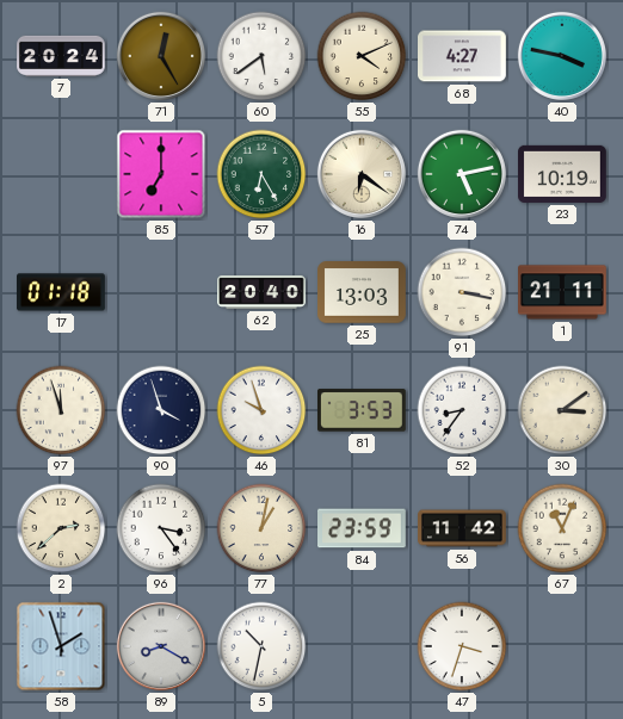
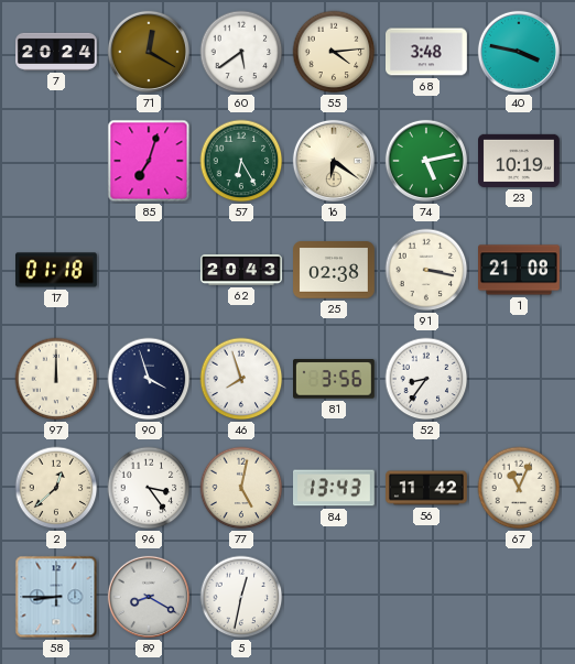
71: 12:25 -> 12:20
55: 4:11 -> 4:14
68: 4:27 -> 3:48
85: 7:00 -> 7:03
62: 20:40 -> 20:43
25: 13:03 -> 02:38
1: 21:11 -> 21:08
97: 11:57 -> 12:00
46: 9:57 -> 7:57
81: 3:53 -> 3:56
30: 3:09 -> none
2: 2:38 -> 12:38
77: 1:02 -> 5:02
84: 23:59 -> 13:43
58: 1:57 -> 8:45
5: 10:32 -> 12:32
47: 3:33 -> none
